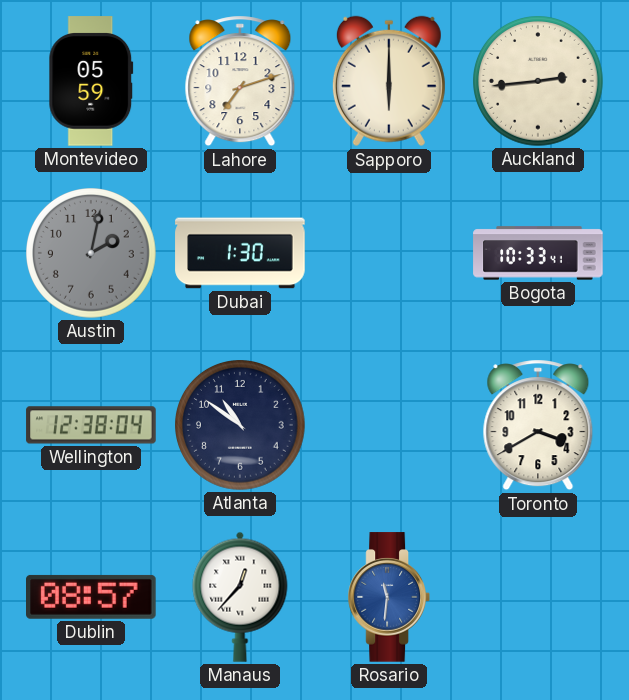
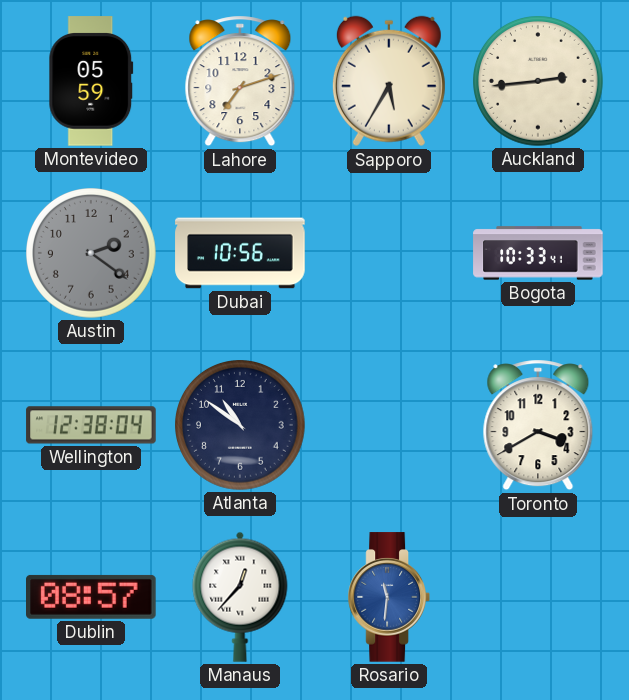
Sapporo: 6:00 -> 5:35
Austin: 2:02 -> 2:21
Dubai: 1:30 -> 10:56
